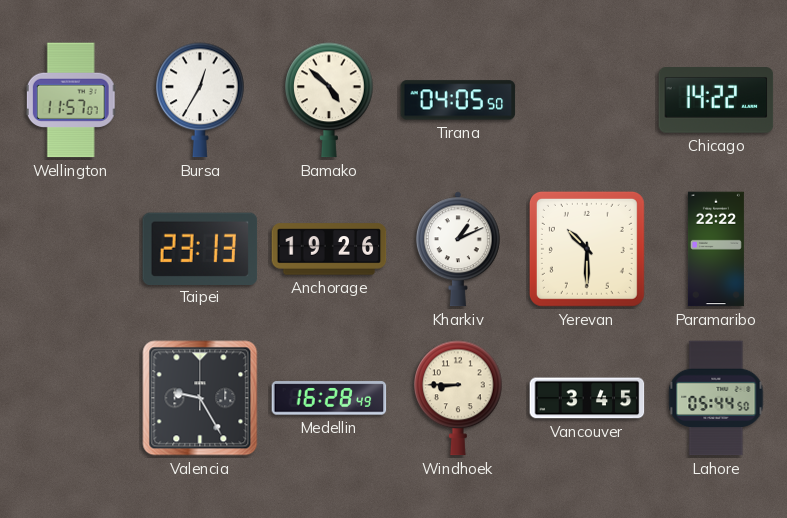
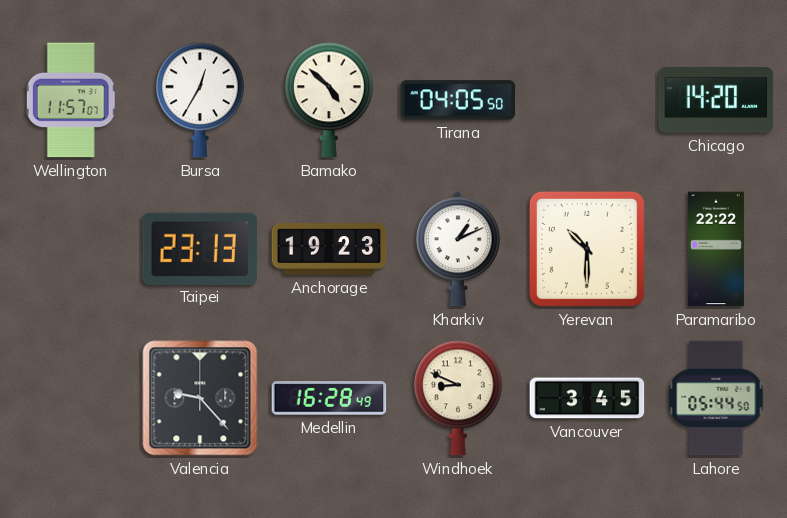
Chicago: 14:22 -> 14:20
Anchorage: 19:26 -> 19:23
Valencia: 9:25 -> 9:23
Windhoek: 8:45 -> 8:49
